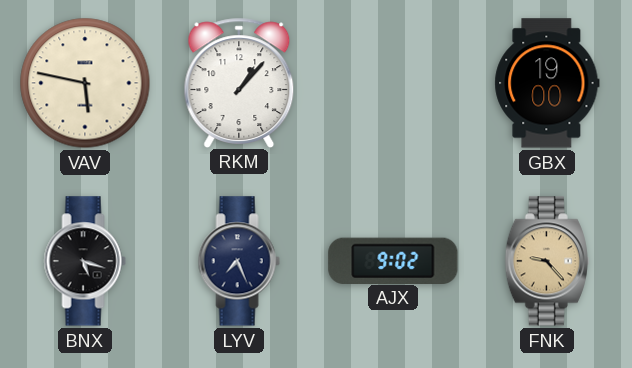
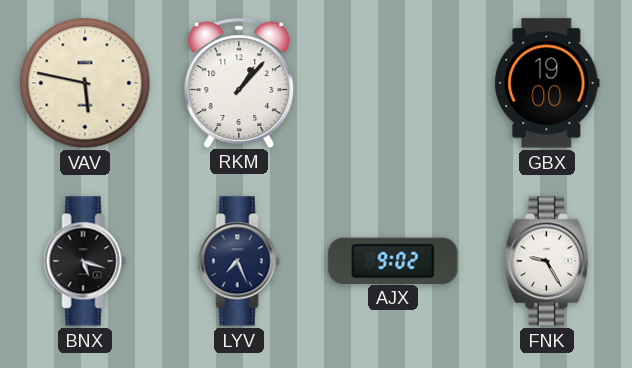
FNK: 9:23 -> 9:25
FNK dial: champagne -> white
